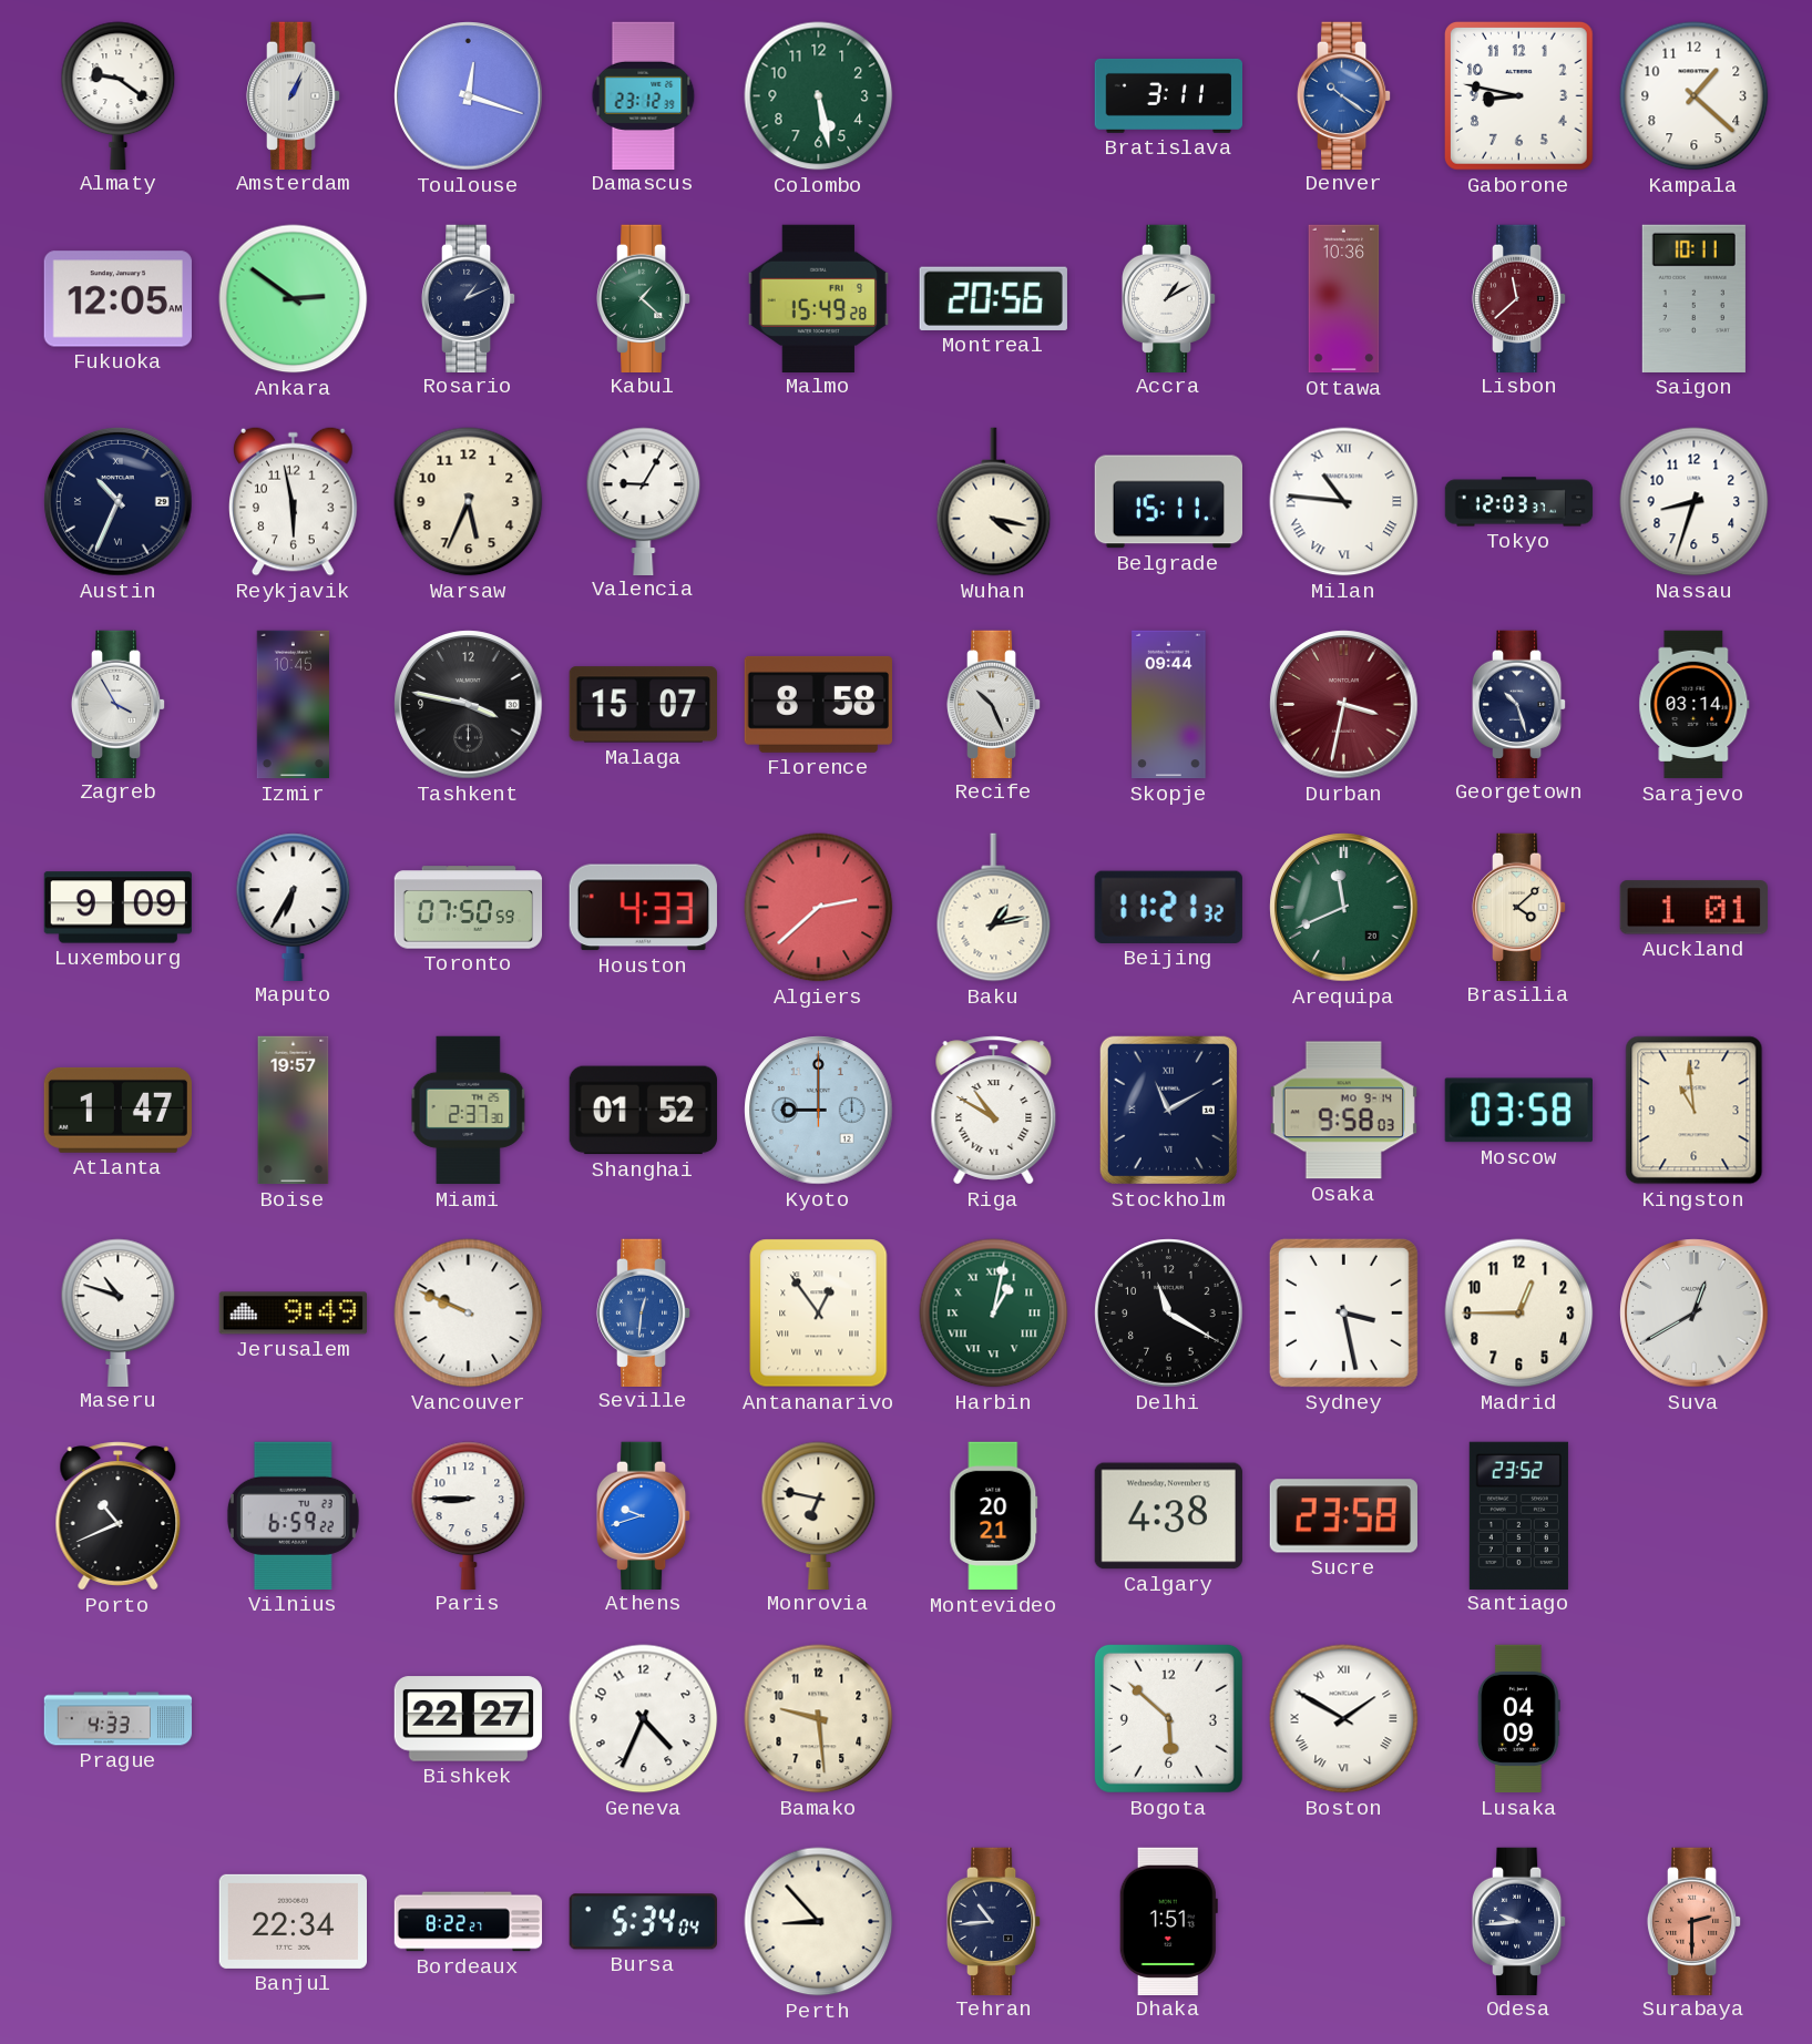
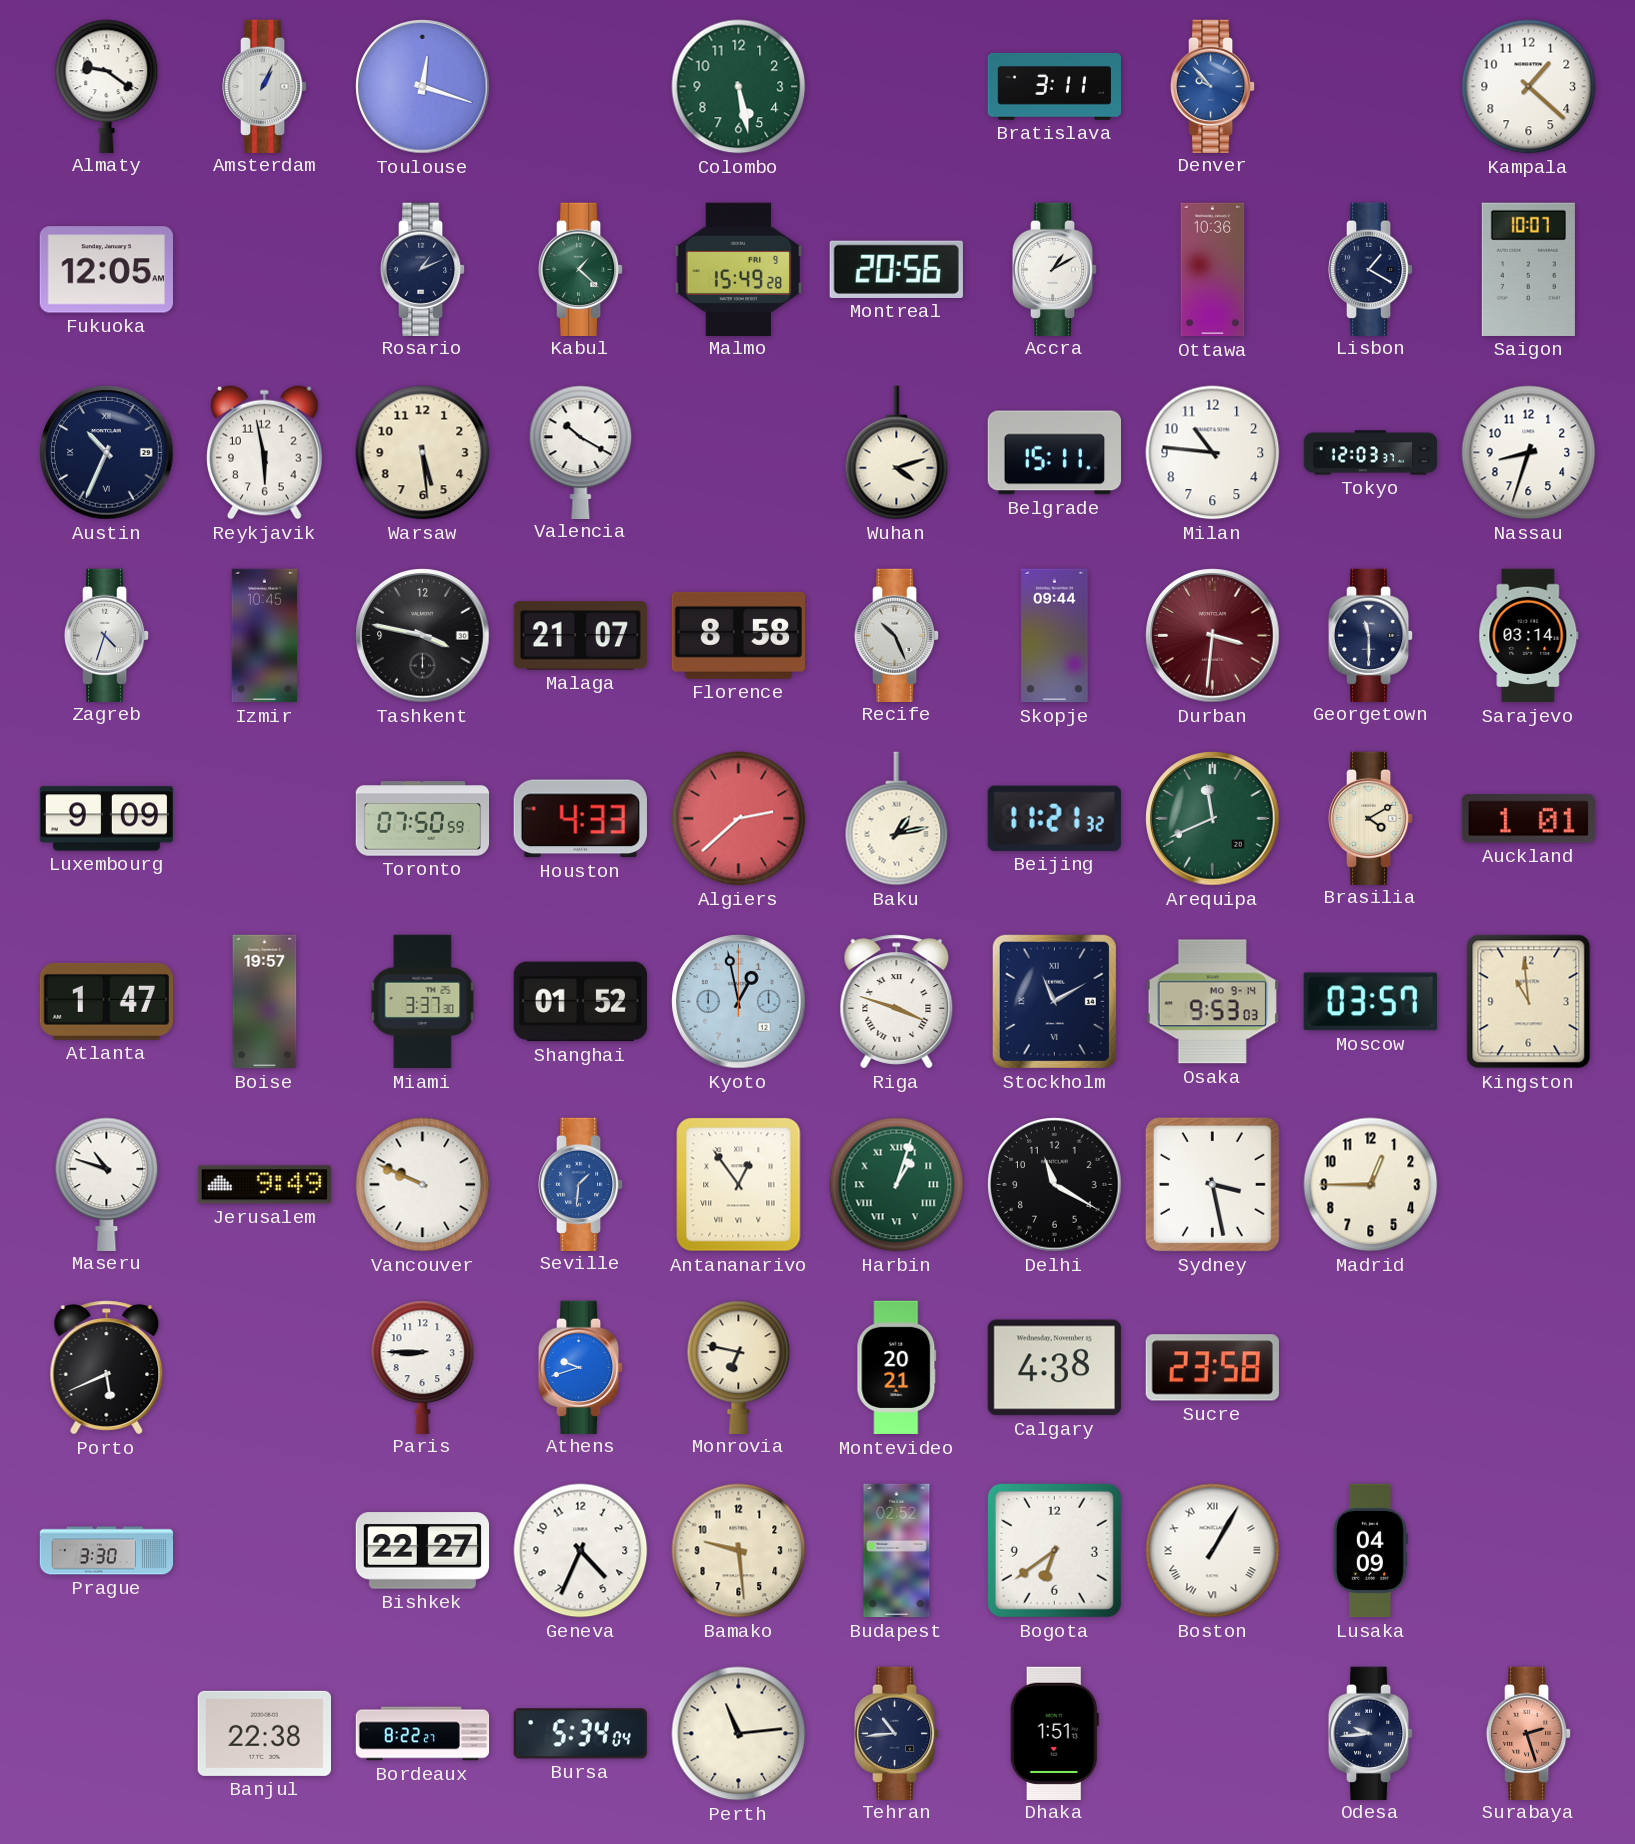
Damascus: 23:12 -> none
Denver: 10:21 -> 9:53
Gaborone: 8:47 -> none
Ankara: 2:51 -> none
Lisbon: 11:38 -> 1:20
Lisbon dial: burgundy -> navy
Saigon: 10:11 -> 10:07
Warsaw: 5:34 -> 5:29
Valencia: 9:05 -> 10:20
Wuhan: 4:17 -> 4:12
Milan numerals: Roman -> Arabic
Zagreb: 3:55 -> 4:33
Malaga: 15:07 -> 21:07
Durban: 3:32 -> 3:31
Georgetown: 10:27 -> 11:30
Maputo: 6:35 -> none
Brasilia: 4:08 -> 4:10
Miami: 2:37 -> 3:37
Kyoto: 9:00 -> 12:58
Riga: 10:50 -> 3:48
Osaka: 9:58 -> 9:53
Moscow: 03:58 -> 03:57
Seville: 12:31 -> 1:31
Harbin: 1:02 -> 1:03
Suva: 12:40 -> none
Porto: 10:41 -> 5:41
Vilnius: 6:59 -> none
Santiago: 23:52 -> none
Prague: 4:33 -> 3:30
Budapest: none -> 02:52
Bogota: 5:52 -> 6:39
Boston: 1:50 -> 1:05
Banjul: 22:34 -> 22:38
Perth: 8:53 -> 11:14
Surabaya: 2:30 -> 2:27
